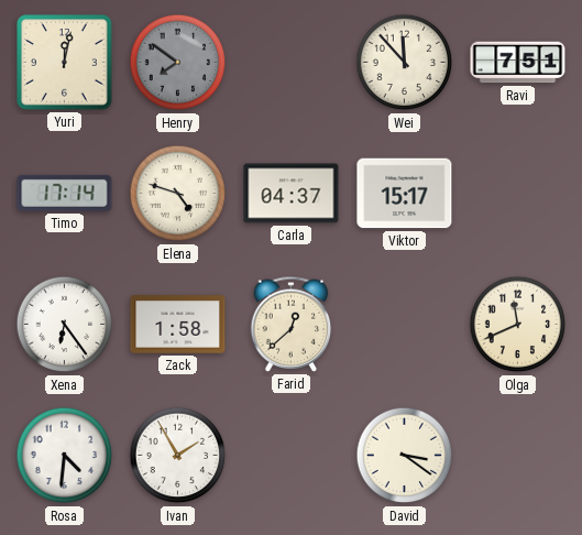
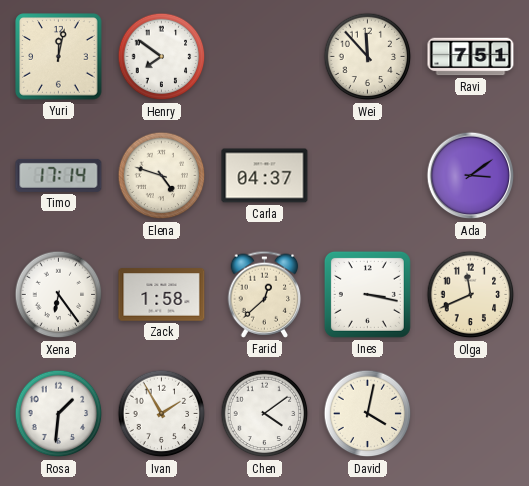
Henry dial: grey -> white
Viktor: 15:17 -> none
Ada: none -> 3:09
Ines: none -> 3:17
Rosa: 4:31 -> 1:31
Chen: none -> 4:09
David: 3:21 -> 4:02
